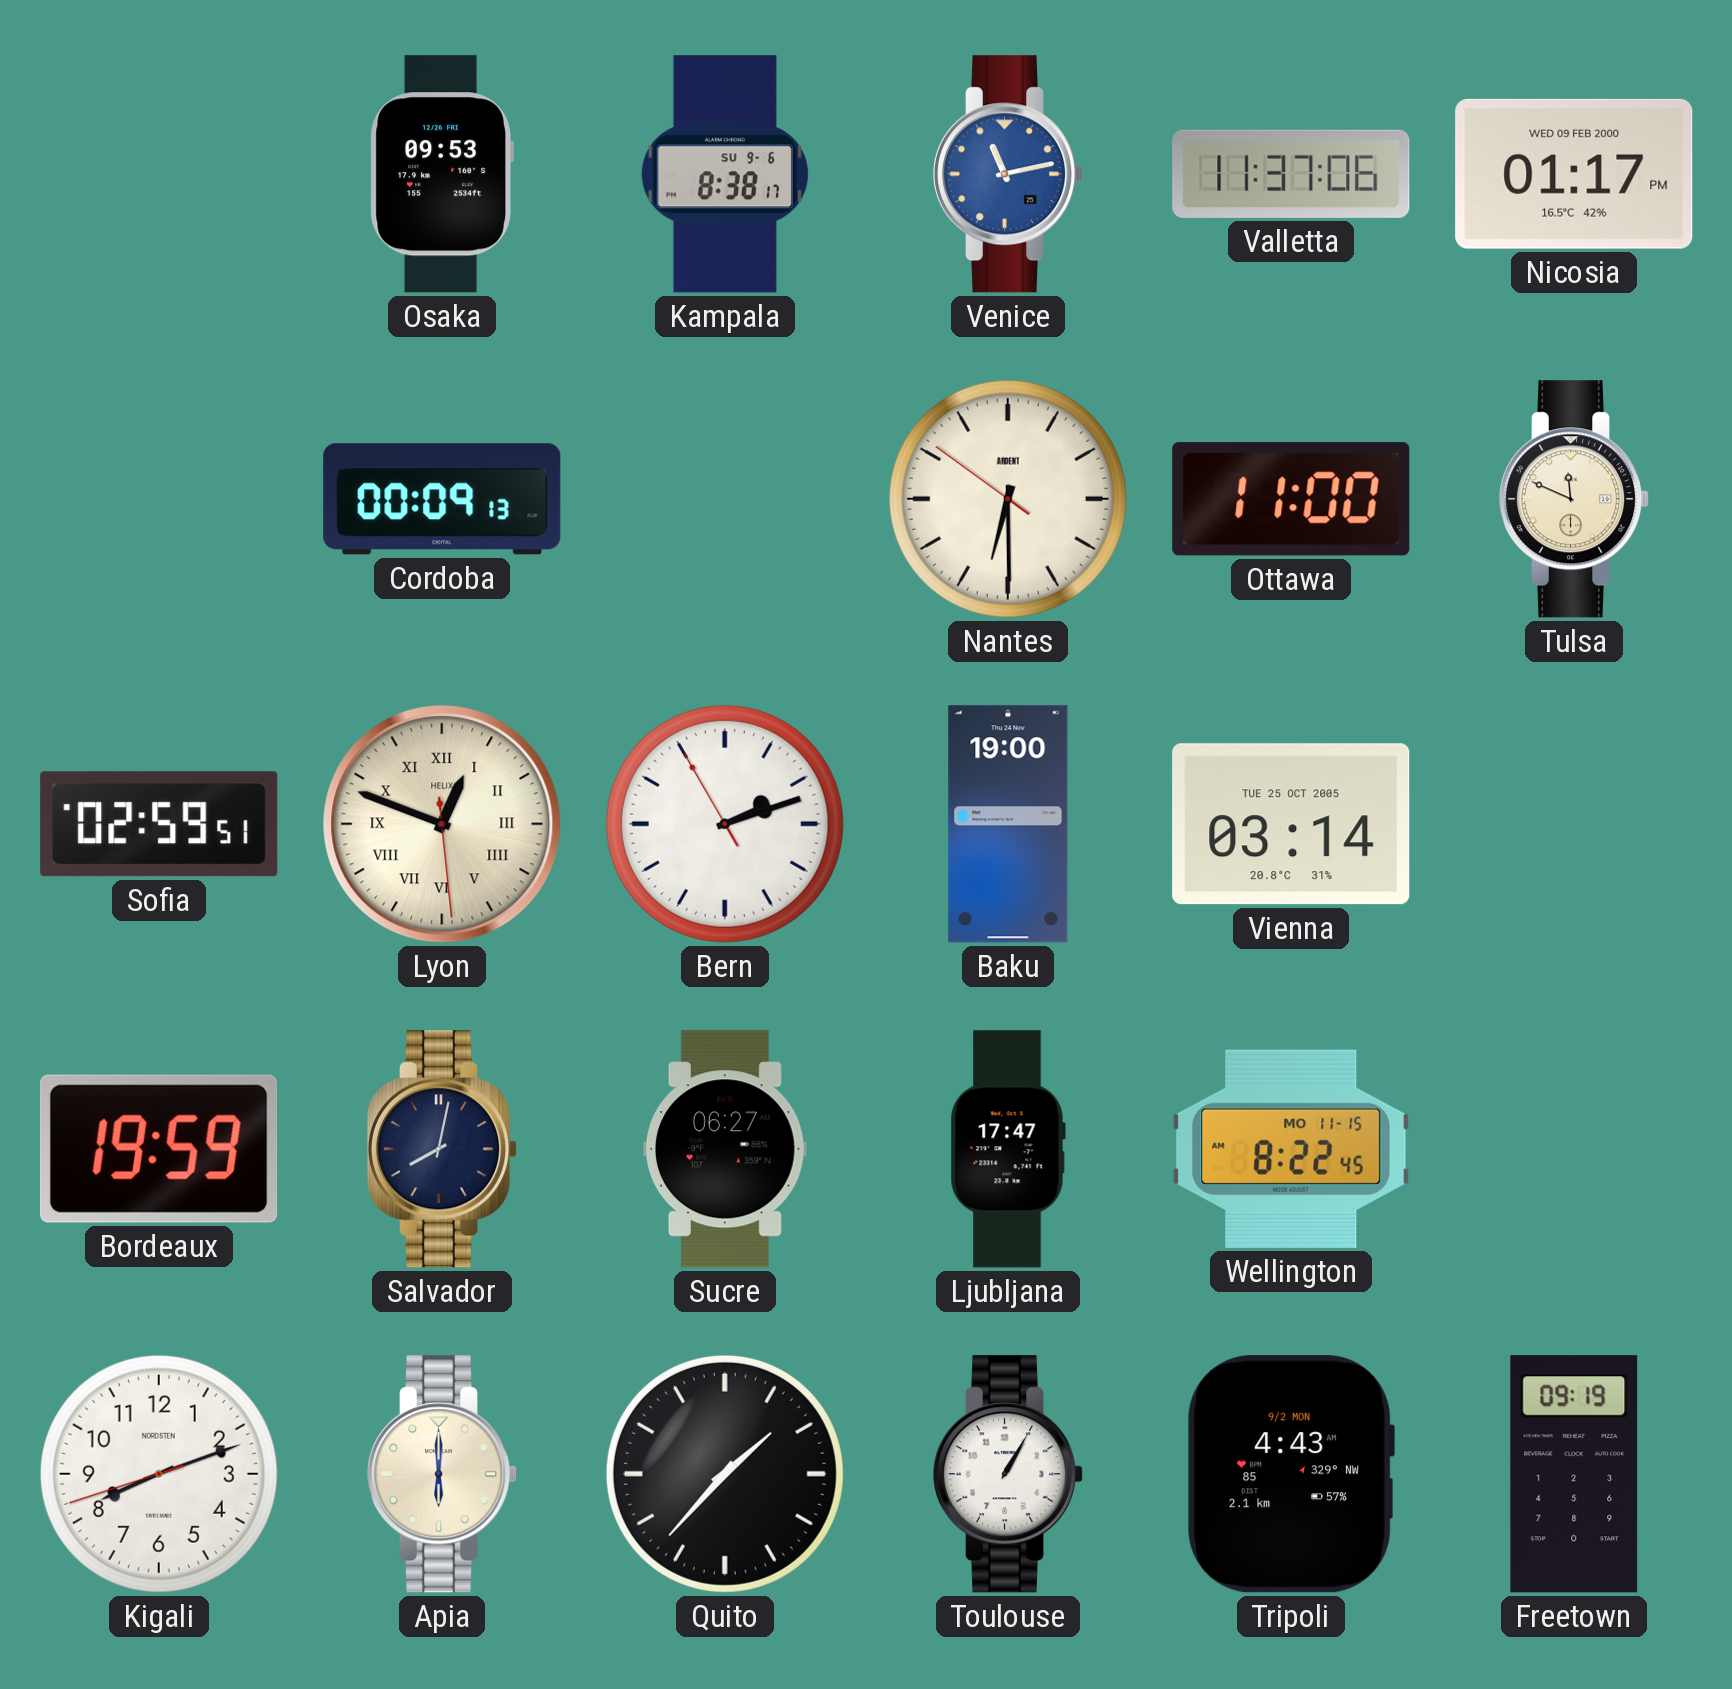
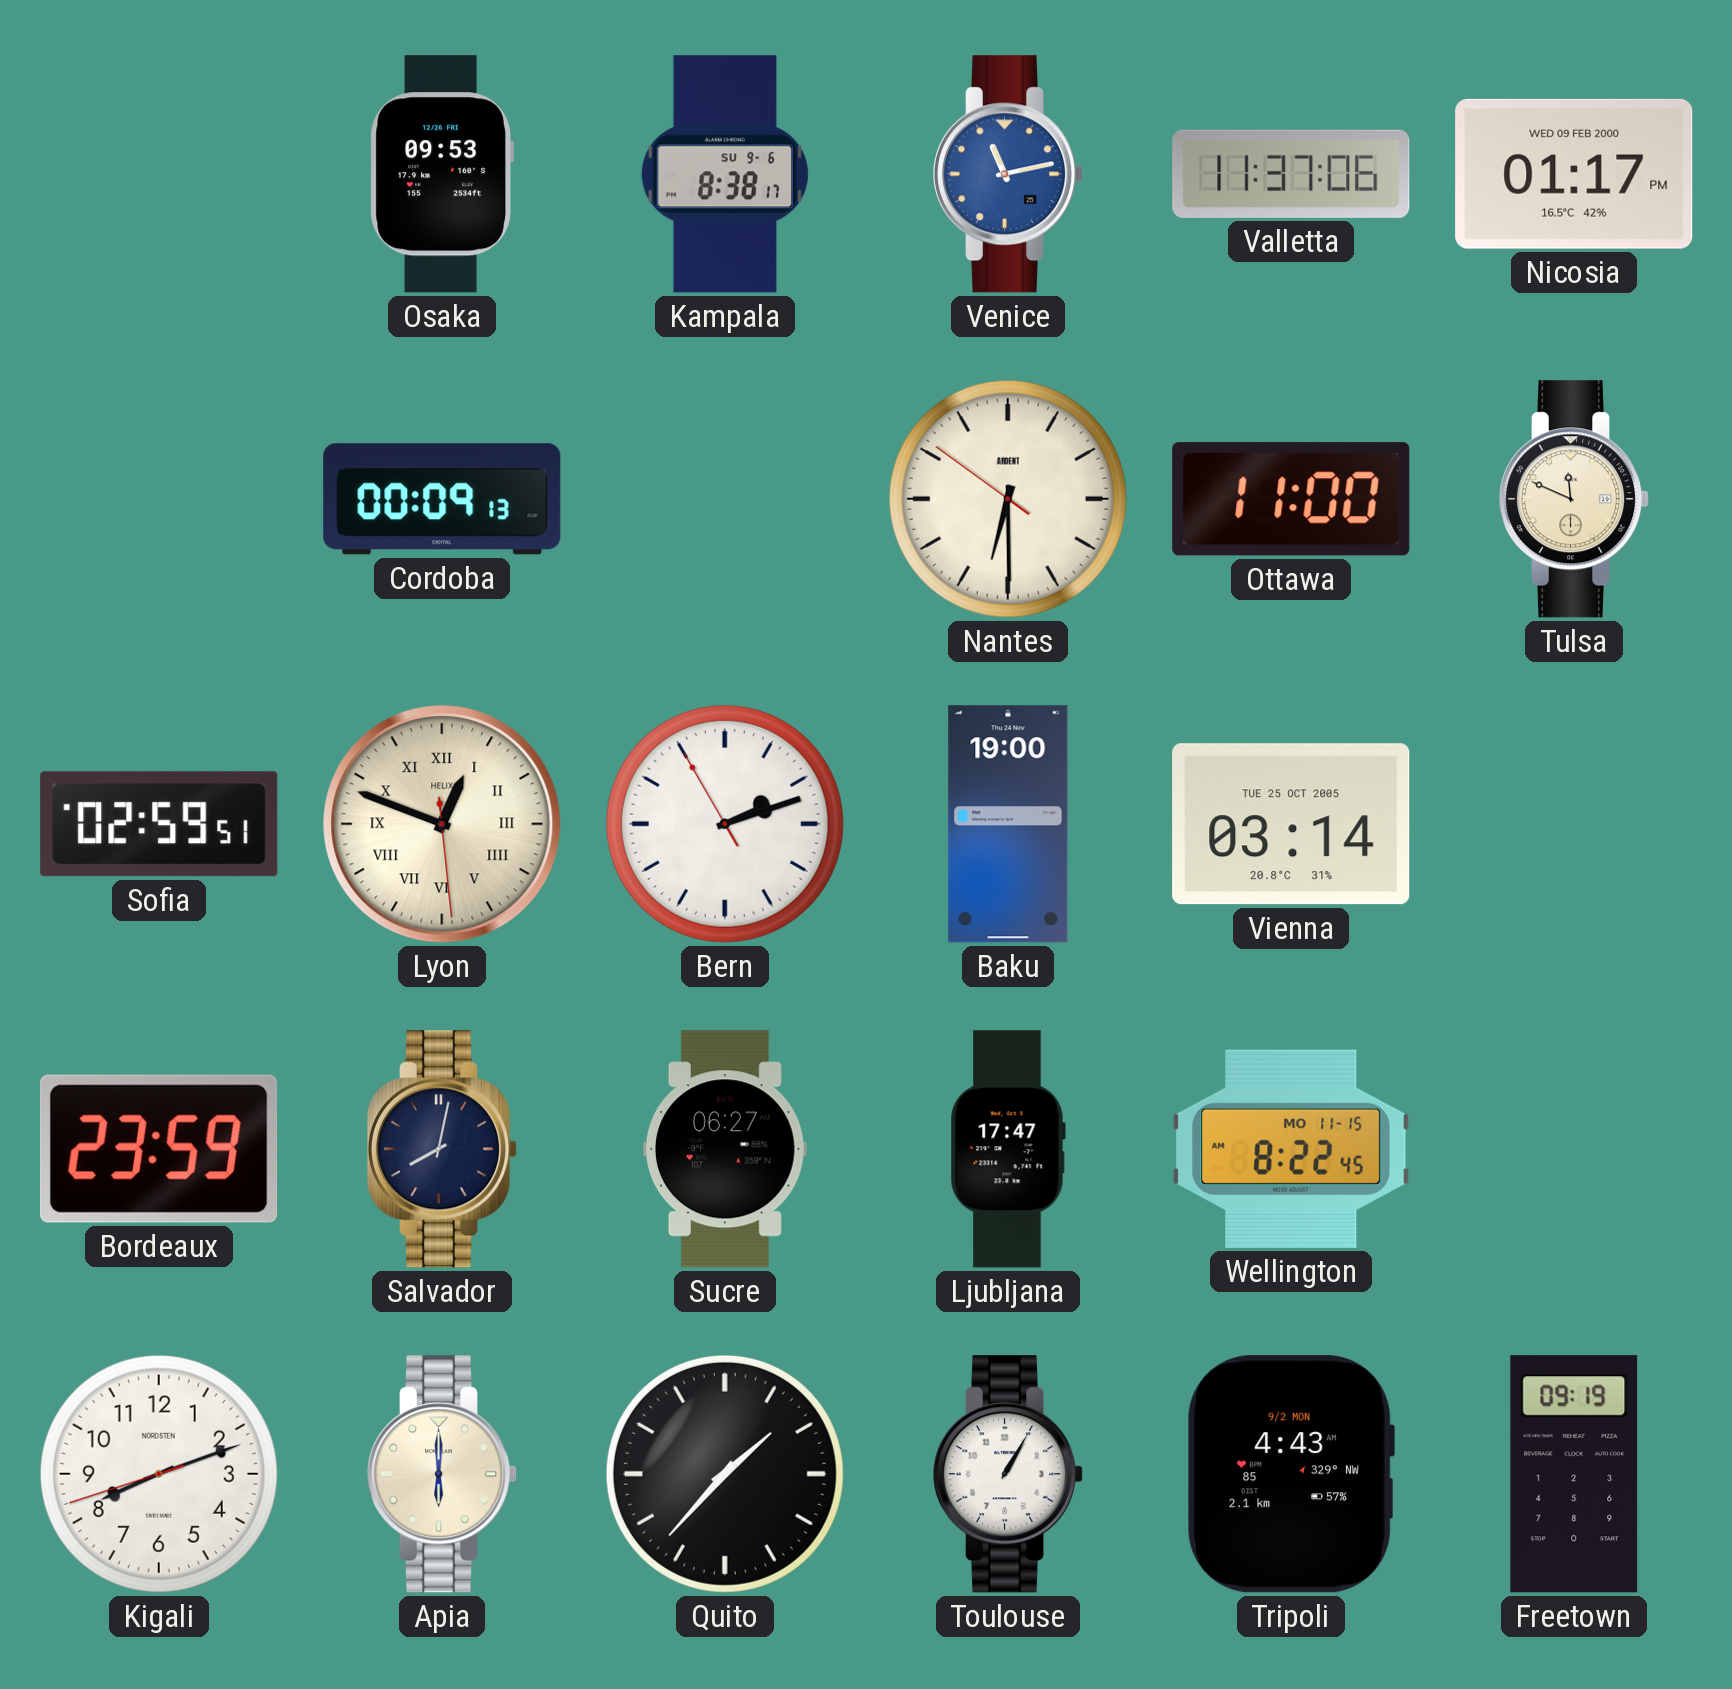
Bordeaux: 19:59 -> 23:59
